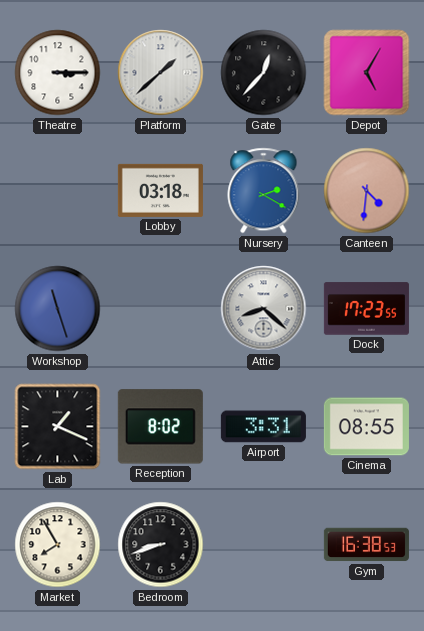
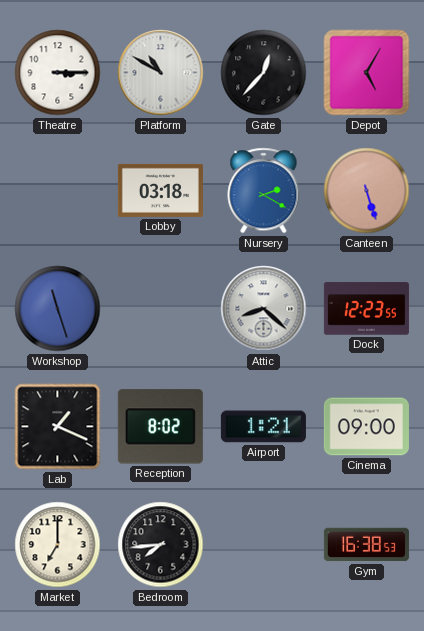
Platform: 1:38 -> 10:50
Canteen: 4:31 -> 5:27
Dock: 17:23 -> 12:23
Airport: 3:31 -> 1:21
Cinema: 08:55 -> 09:00
Market: 7:55 -> 7:00
Bedroom: 8:42 -> 7:44
